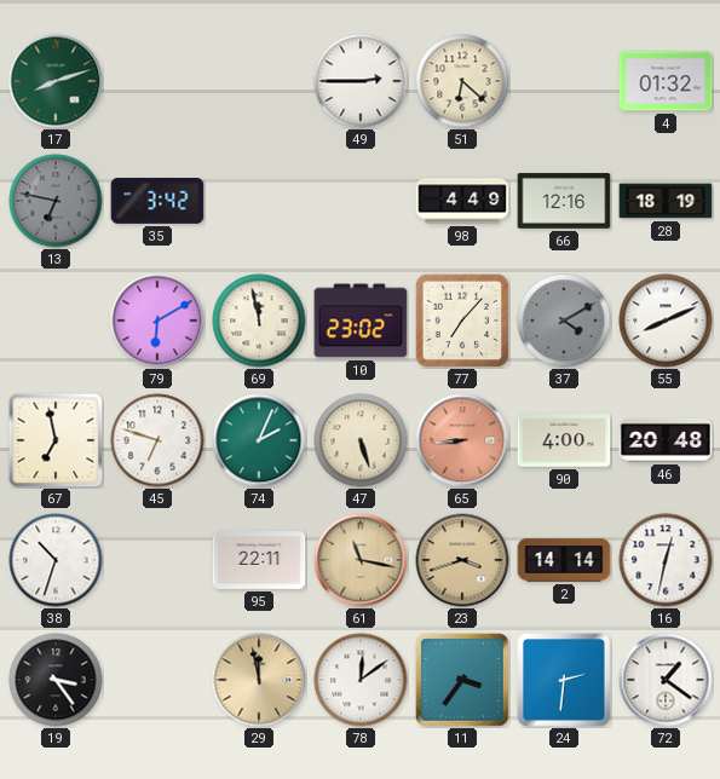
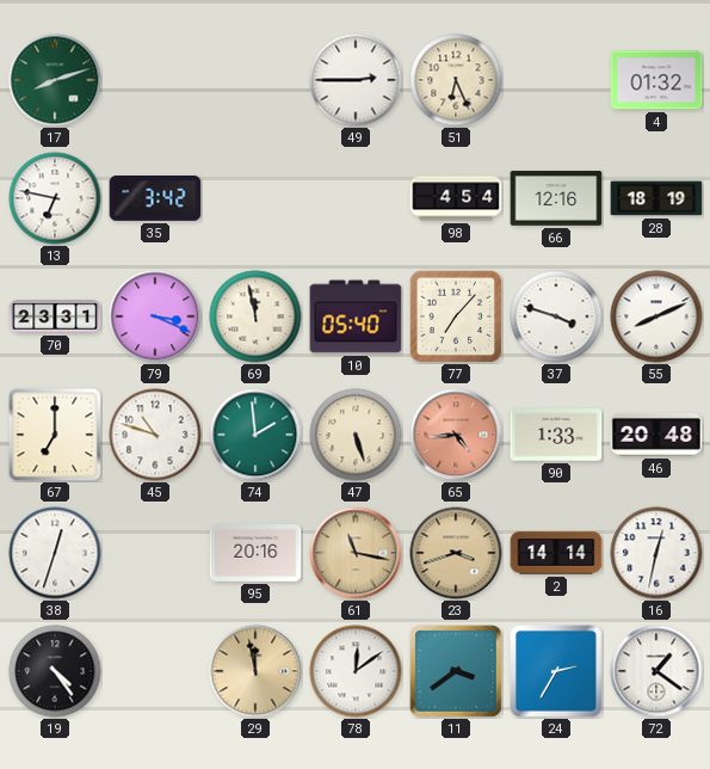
51: 6:22 -> 6:26
13 dial: grey -> white
98: 4:49 -> 4:54
70: none -> 23:31
79: 6:10 -> 3:19
10: 23:02 -> 05:40
37: 4:10 -> 3:48
37 dial: grey -> white
67: 6:58 -> 7:00
45: 6:48 -> 10:48
74: 2:04 -> 1:59
65: 8:44 -> 4:44
90: 4:00 -> 1:33
38: 10:33 -> 12:33
95: 22:11 -> 20:16
19: 3:24 -> 4:24
11: 3:36 -> 3:39
24: 2:31 -> 2:35
